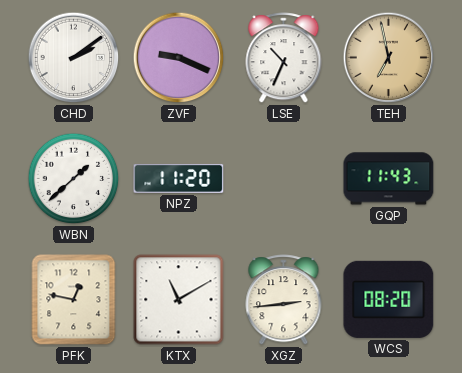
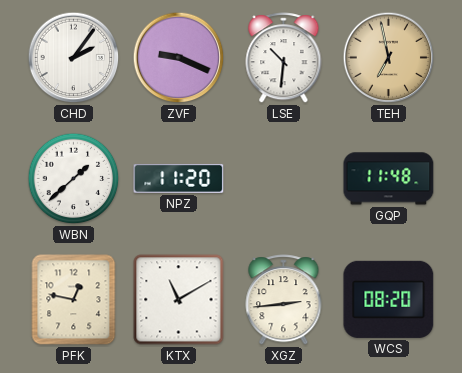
CHD: 2:09 -> 2:06
LSE: 10:34 -> 10:31
GQP: 11:43 -> 11:48
